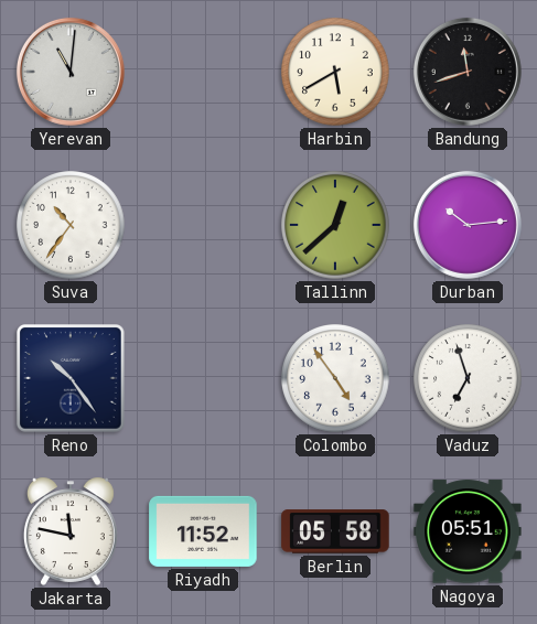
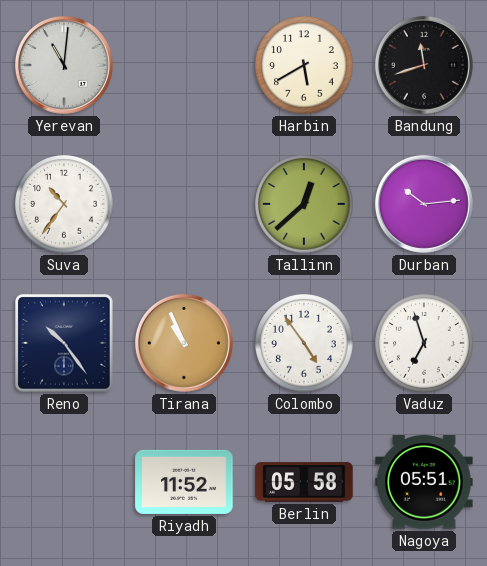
Tirana: none -> 10:56
Jakarta: 11:47 -> none
